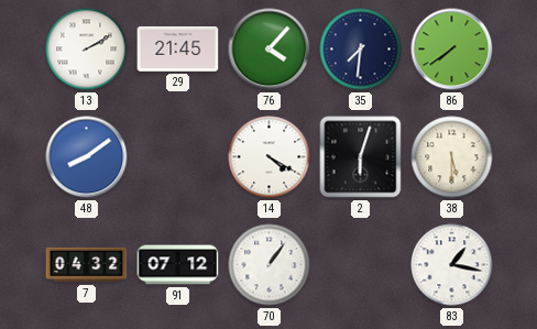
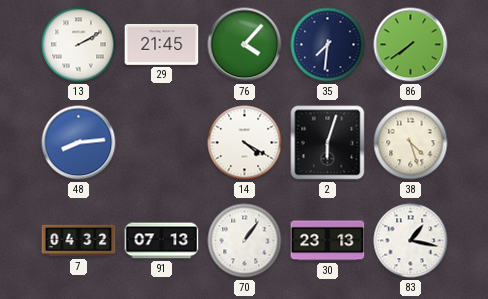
48: 8:09 -> 8:14
38: 5:30 -> 4:27
91: 07:12 -> 07:13
30: none -> 23:13
